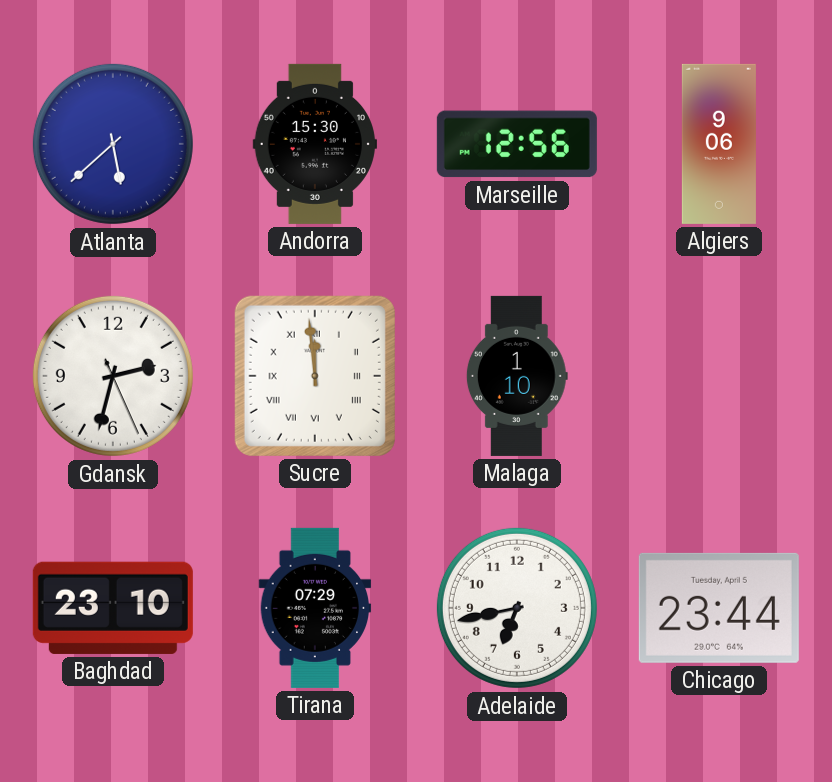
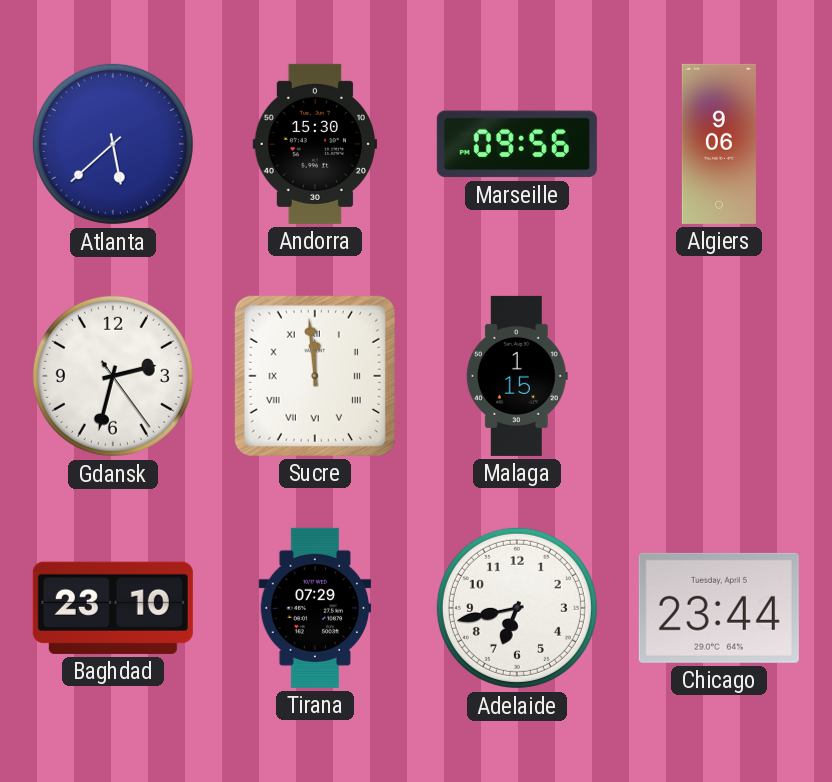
Marseille: 12:56 -> 09:56
Gdansk: 2:32:26 -> 2:32:24
Malaga: 1:10 -> 1:15
